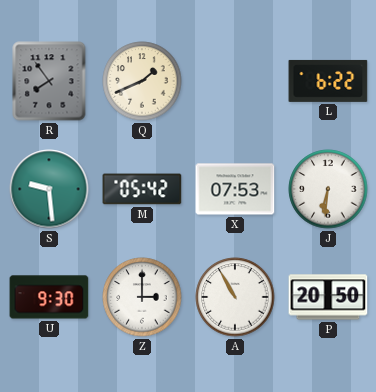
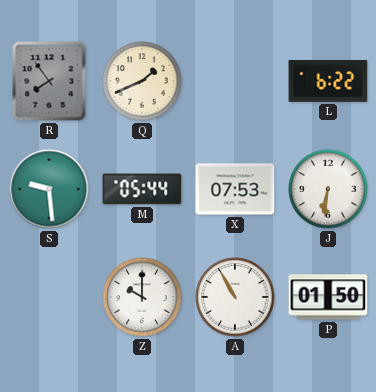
M: 05:42 -> 05:44
U: 9:30 -> none
Z: 3:00 -> 10:00
P: 20:50 -> 01:50
